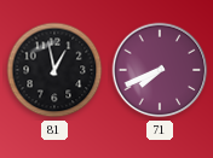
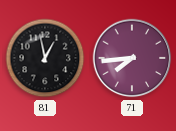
71: 7:41 -> 7:44
